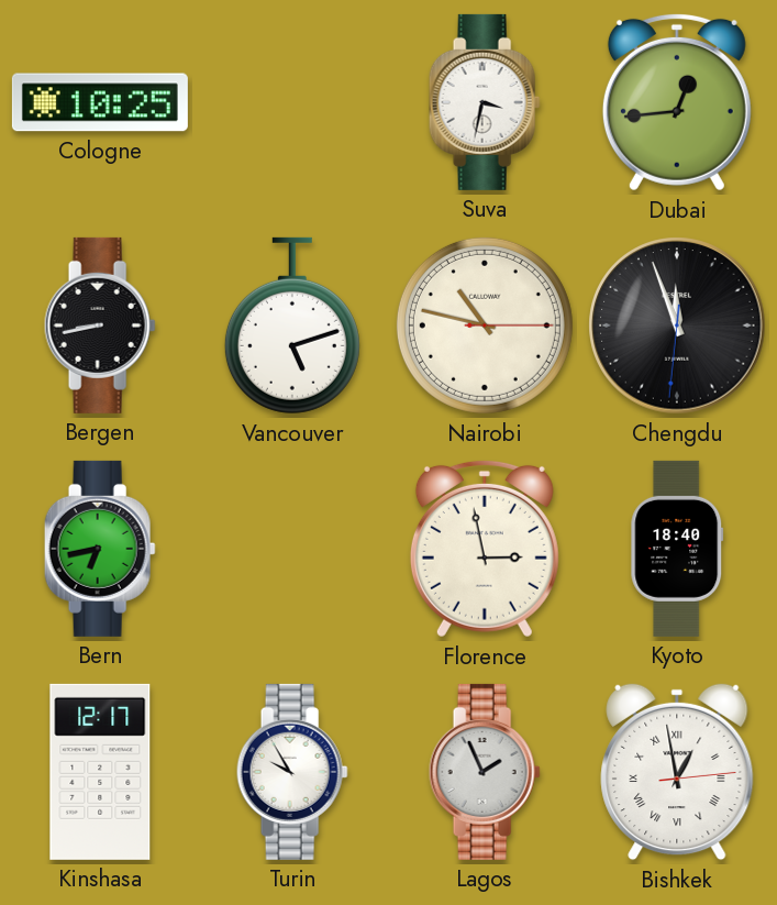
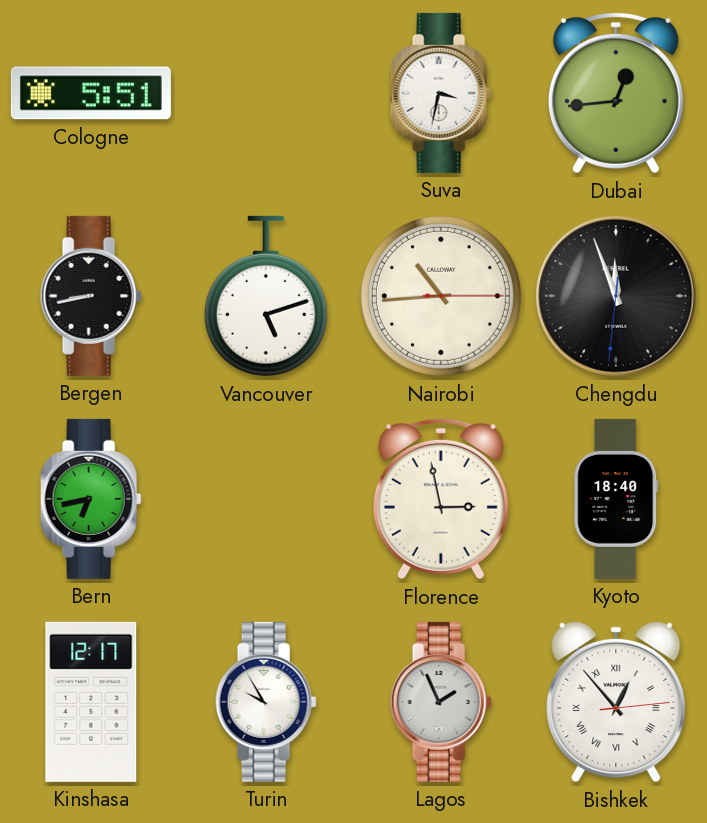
Cologne: 10:25 -> 5:51
Nairobi: 10:47 -> 10:44
Bishkek: 12:58 -> 12:53
